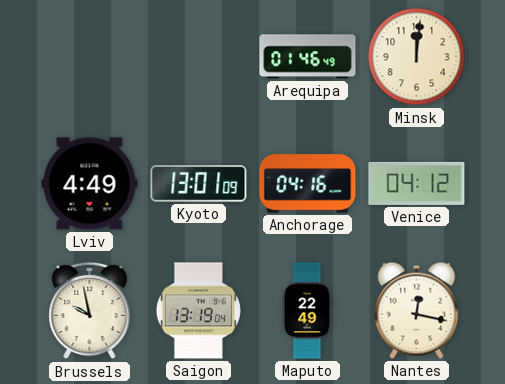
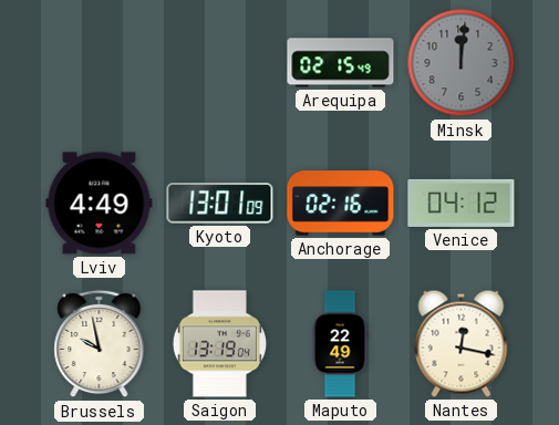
Arequipa: 01:46 -> 02:15
Minsk dial: cream -> grey
Anchorage: 04:16 -> 02:16
